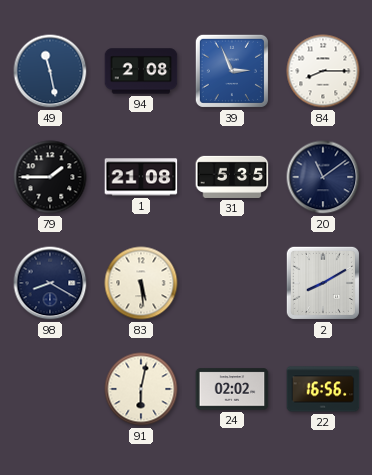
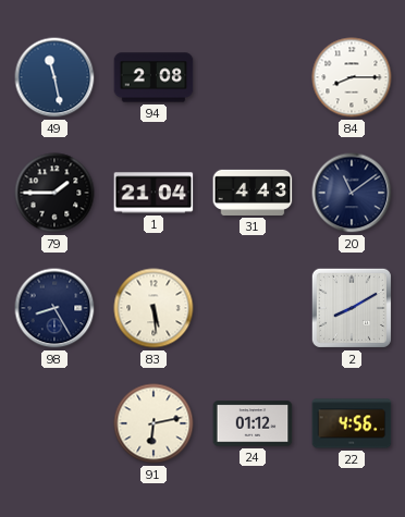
39: 2:56 -> none
1: 21:08 -> 21:04
31: 5:35 -> 4:43
98: 8:20 -> 8:25
91: 6:02 -> 6:13
24: 02:02 -> 01:12
22: 16:56 -> 4:56
